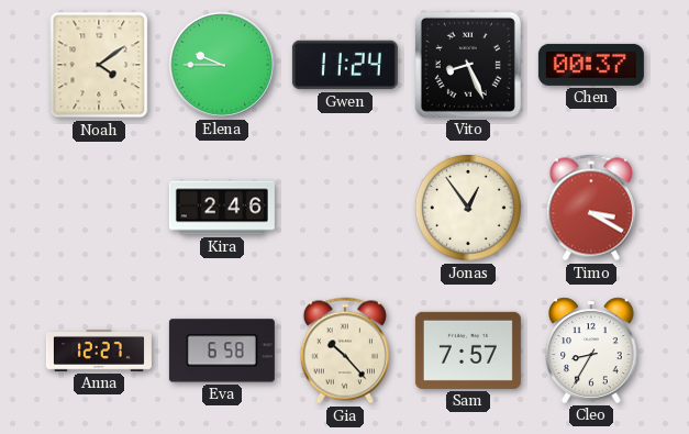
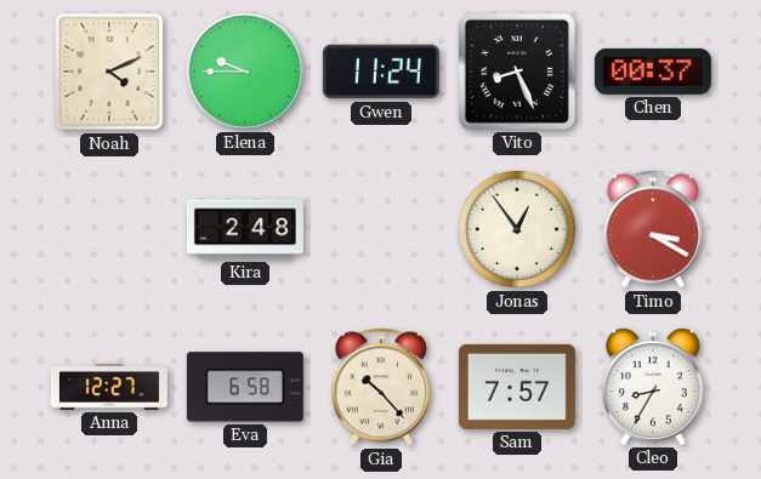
Noah: 4:09 -> 4:11
Kira: 2:46 -> 2:48
